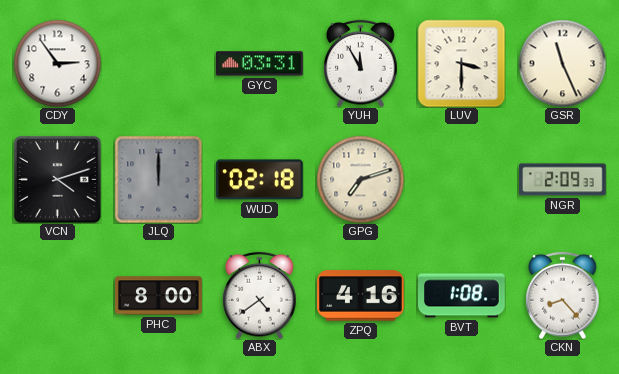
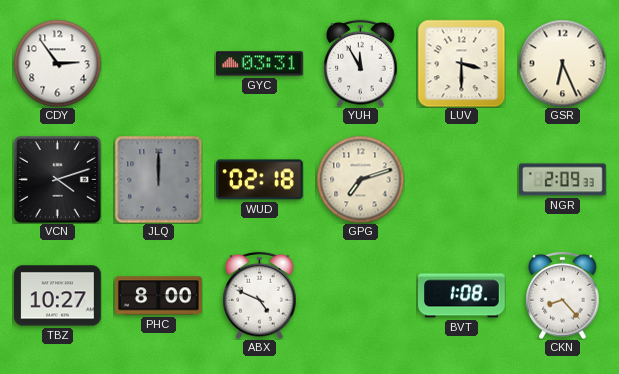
GSR: 11:26 -> 6:26
TBZ: none -> 10:27
ABX: 4:39 -> 4:49
ZPQ: 4:16 -> none
